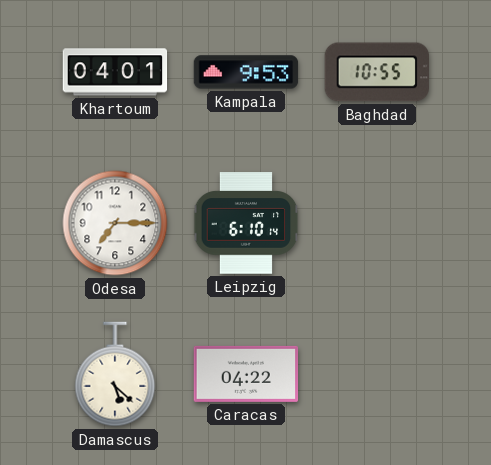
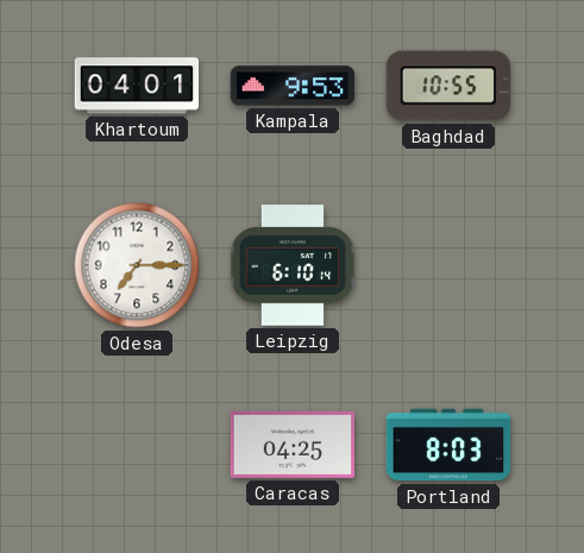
Damascus: 5:22 -> none
Caracas: 04:22 -> 04:25
Portland: none -> 8:03
